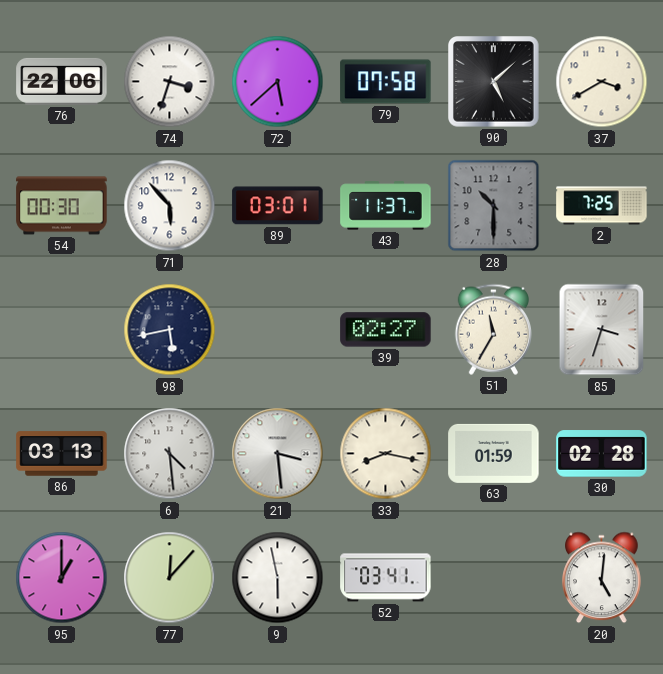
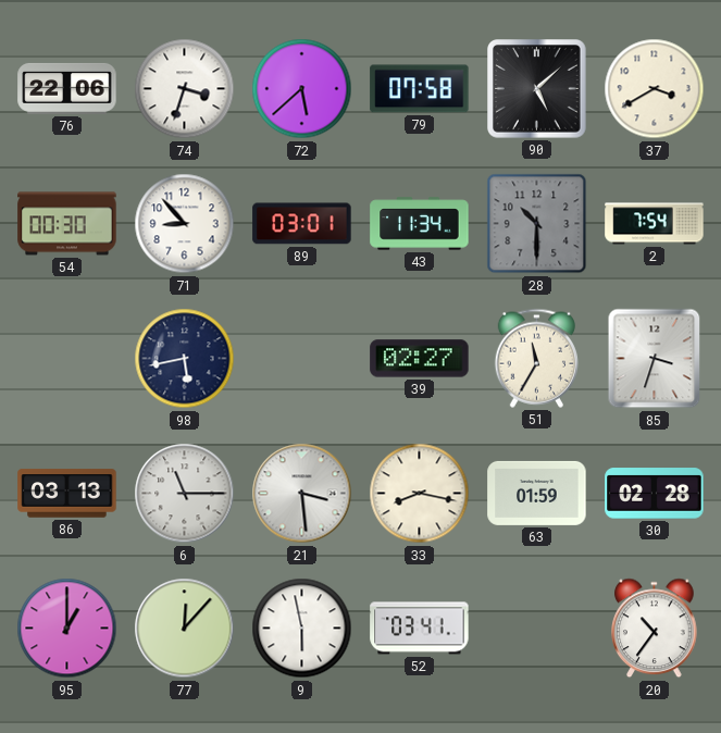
71: 5:53 -> 8:53
43: 11:37 -> 11:34
2: 7:25 -> 7:54
6: 4:29 -> 11:15
20: 5:01 -> 10:36
